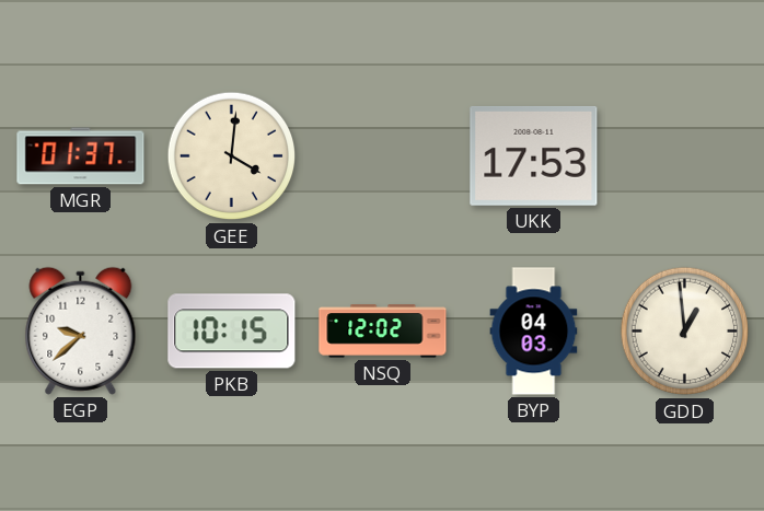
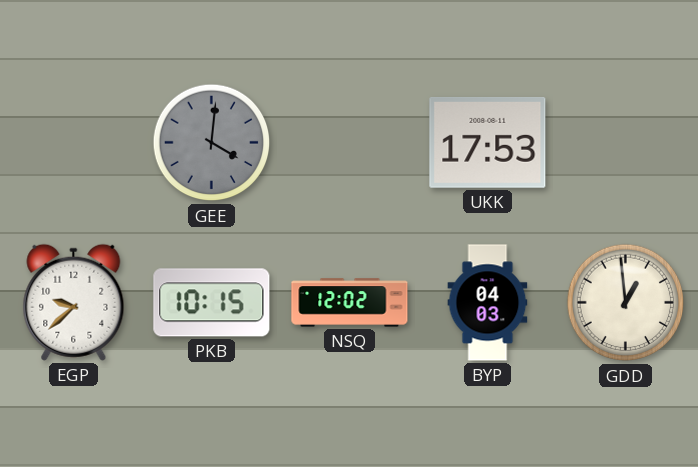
MGR: 01:37 -> none
GEE dial: cream -> grey
